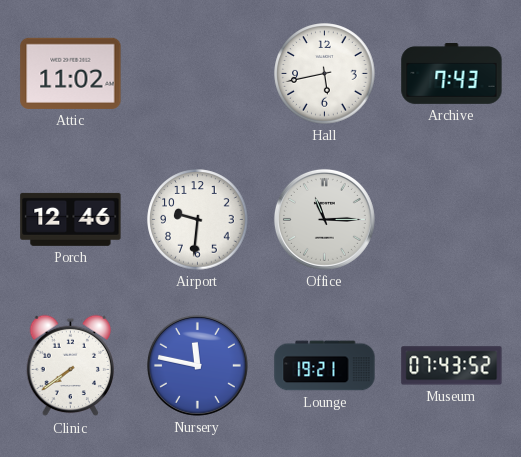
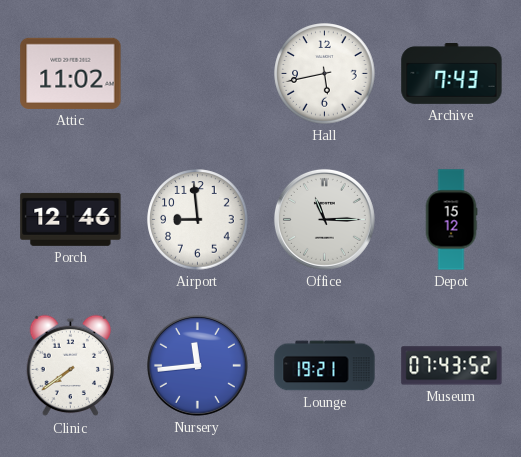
Airport: 9:31 -> 8:59
Depot: none -> 15:12
Nursery: 11:47 -> 11:44
